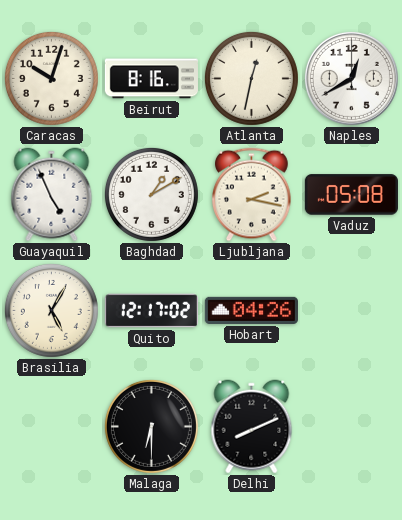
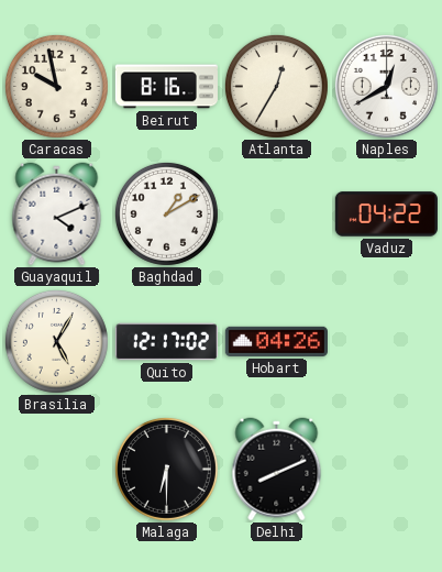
Caracas: 10:03 -> 9:58
Atlanta: 12:32 -> 12:35
Guayaquil: 4:56 -> 4:11
Ljubljana: 2:17 -> none
Vaduz: 05:08 -> 04:22
